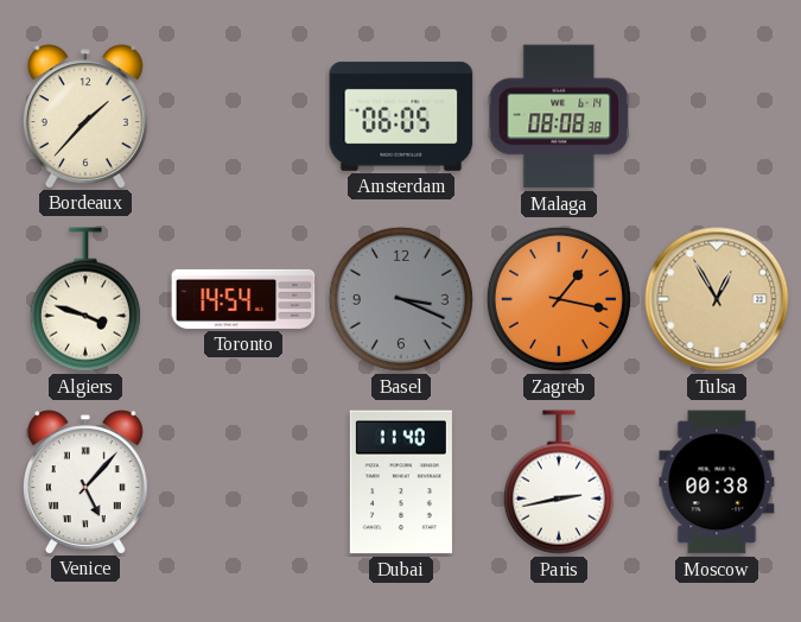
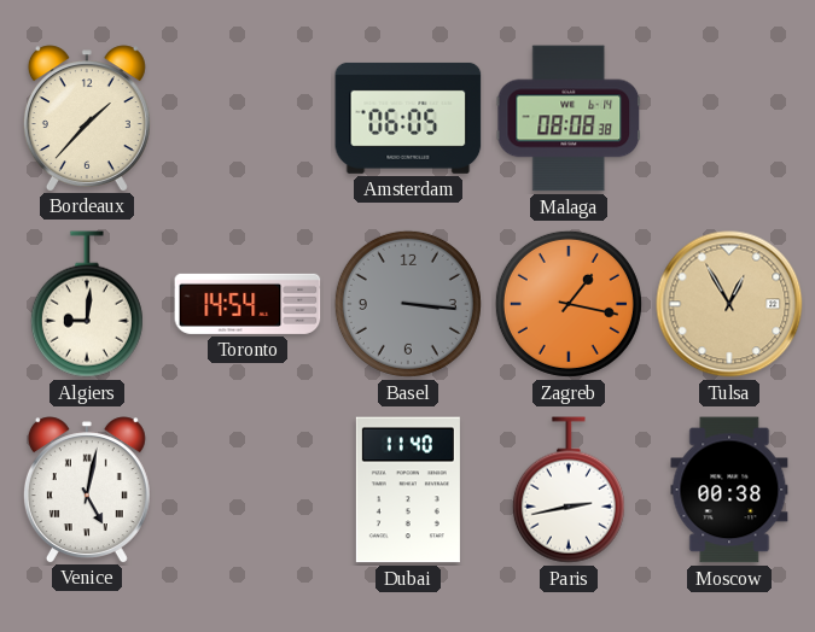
Algiers: 3:48 -> 9:01
Basel: 3:19 -> 3:16
Venice: 5:07 -> 5:02
